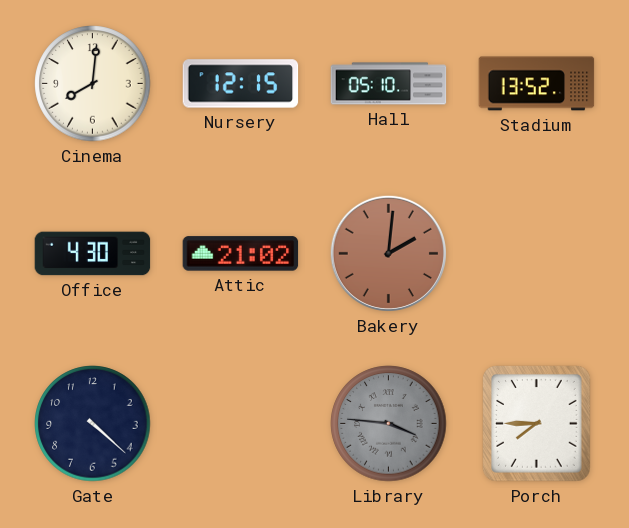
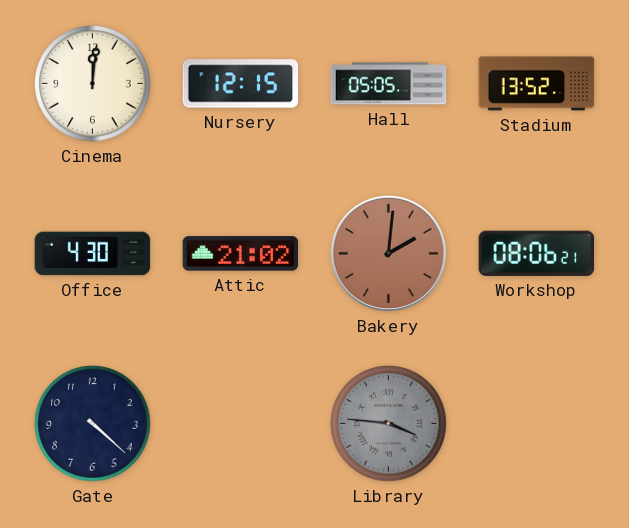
Cinema: 8:01 -> 12:01
Hall: 05:10 -> 05:05
Workshop: none -> 08:06
Porch: 7:45 -> none
